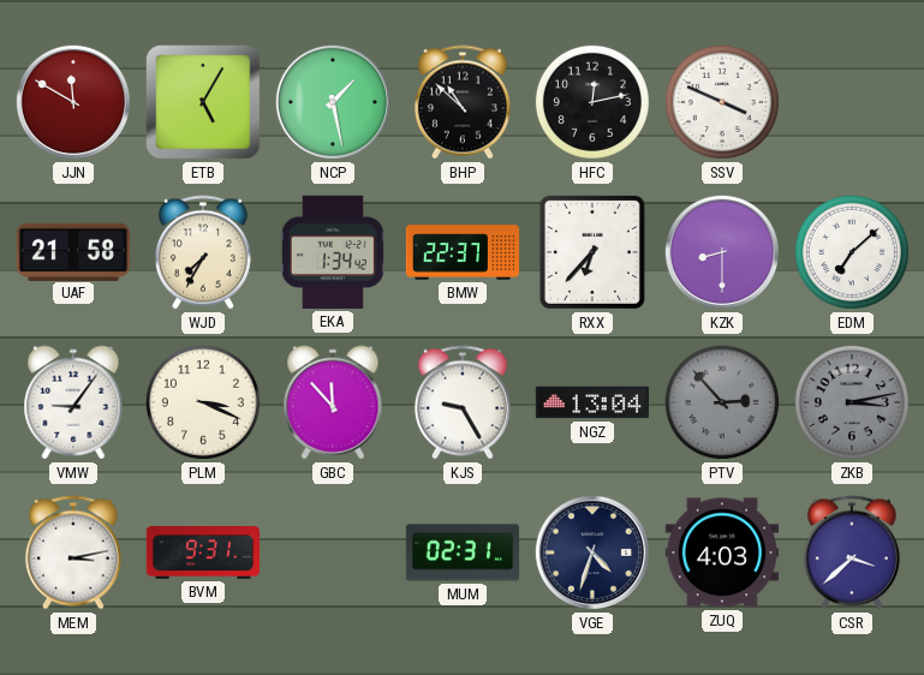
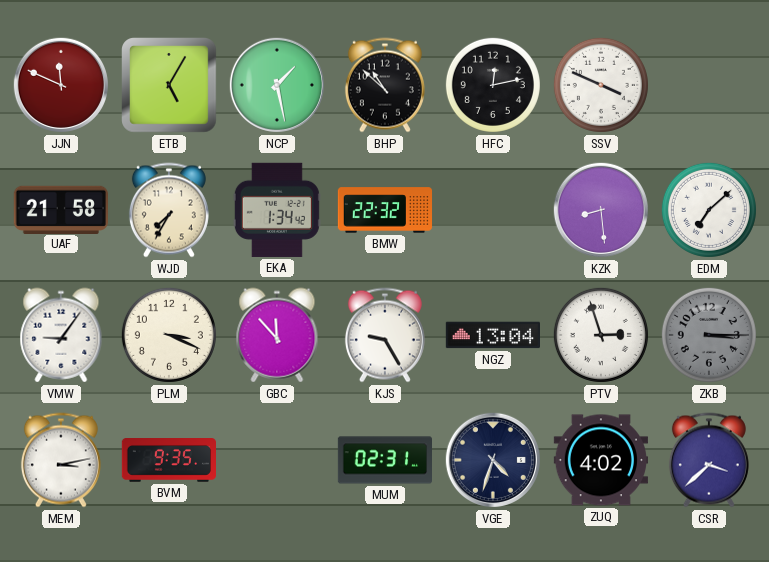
JJN: 11:50 -> 11:49
BMW: 22:37 -> 22:32
RXX: 6:37 -> none
KZK: 8:30 -> 8:29
PTV: 2:53 -> 2:57
PTV dial: grey -> white
ZKB: 3:13 -> 3:15
BVM: 9:31 -> 9:35
ZUQ: 4:03 -> 4:02
